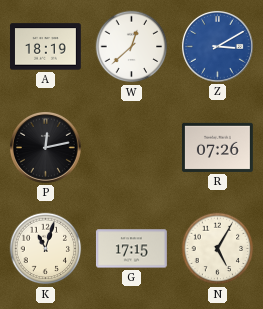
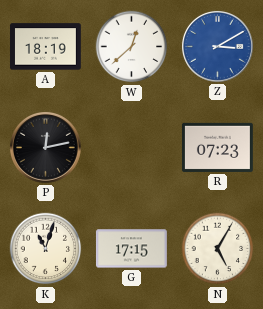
R: 07:26 -> 07:23
